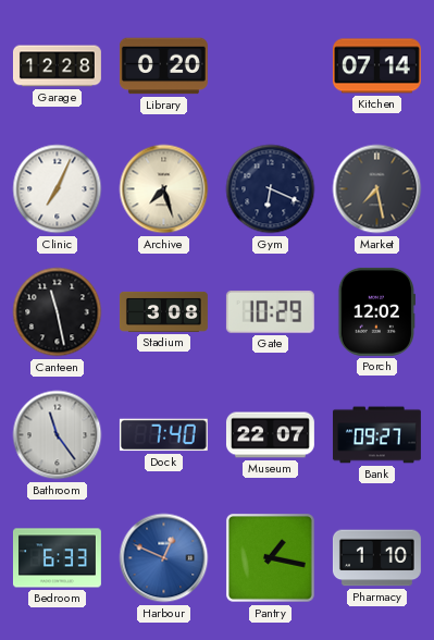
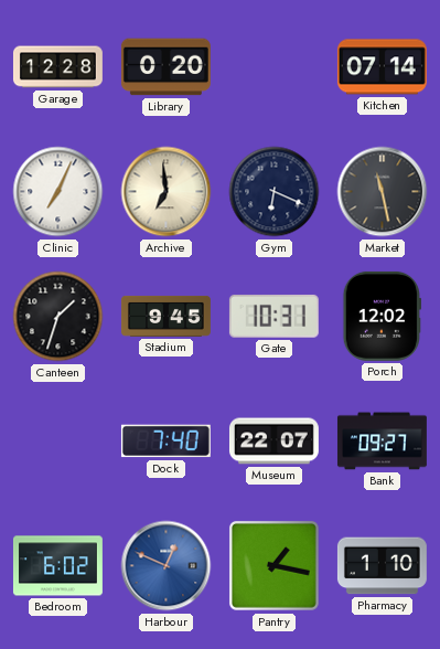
Archive: 7:27 -> 6:59
Market: 7:28 -> 11:28
Canteen: 11:28 -> 1:33
Stadium: 3:08 -> 9:45
Gate: 10:29 -> 10:31
Bathroom: 11:24 -> none
Bedroom: 6:33 -> 6:02
